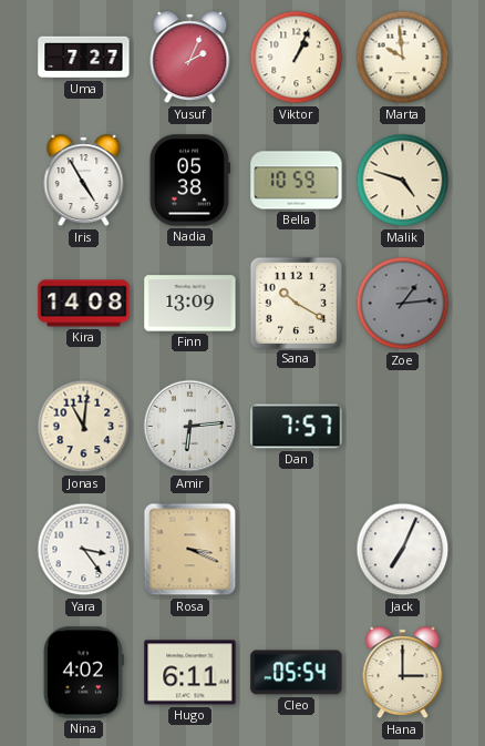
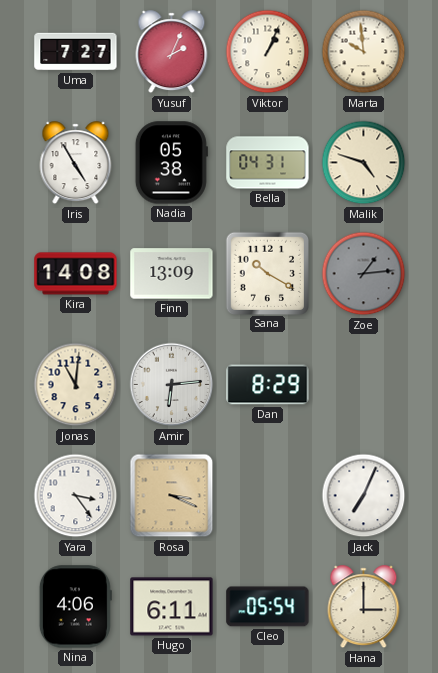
Bella: 10:59 -> 04:31
Dan: 7:57 -> 8:29
Nina: 4:02 -> 4:06
